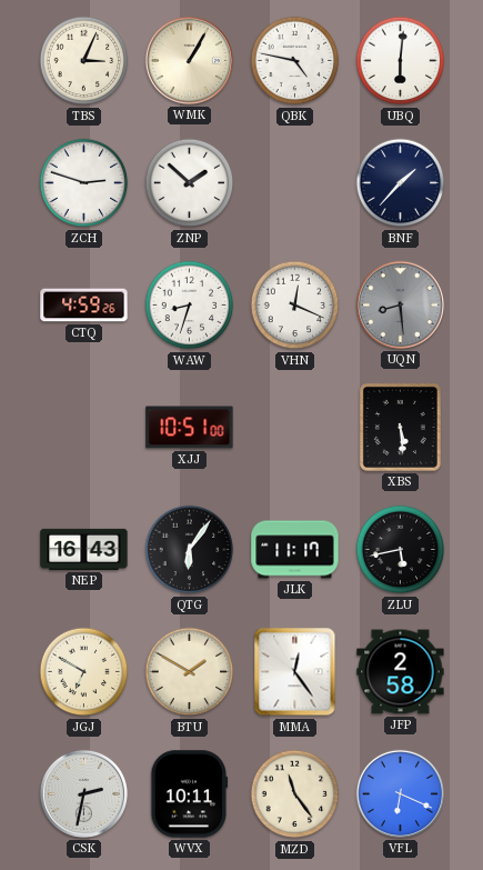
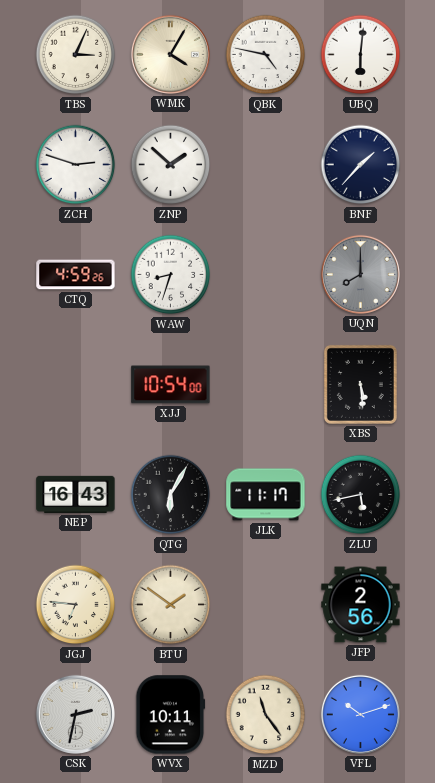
WMK: 1:05 -> 4:05
VHN: 12:19 -> none
UQN: 8:29 -> 8:00
XJJ: 10:51 -> 10:54
QTG: 6:06 -> 6:05
JGJ: 6:50 -> 6:46
BTU: 1:50 -> 1:51
MMA: 12:24 -> none
JFP: 2:58 -> 2:56
VFL: 6:19 -> 10:12
